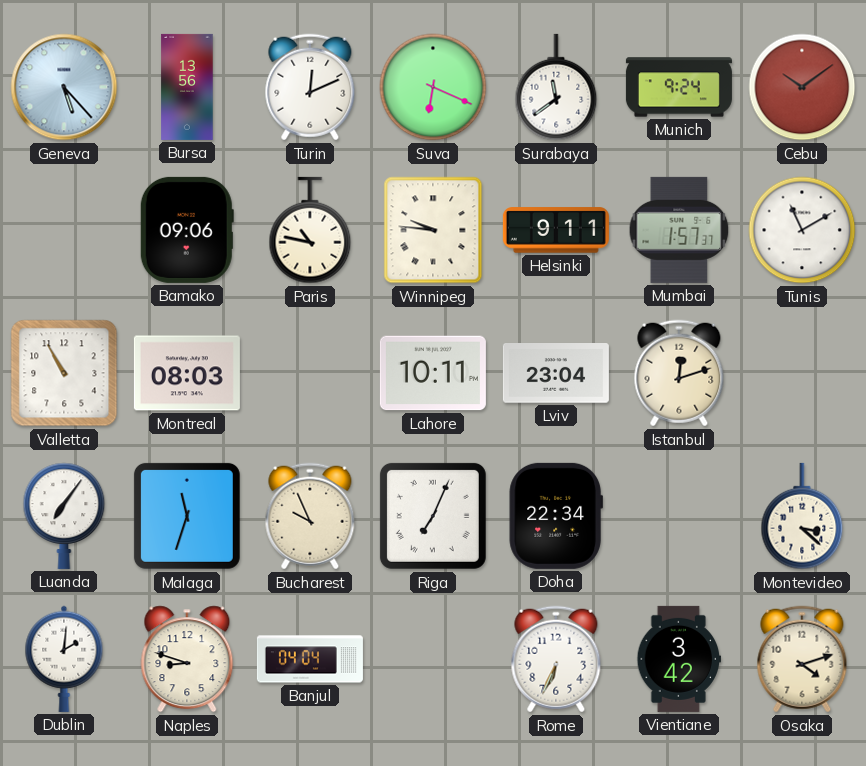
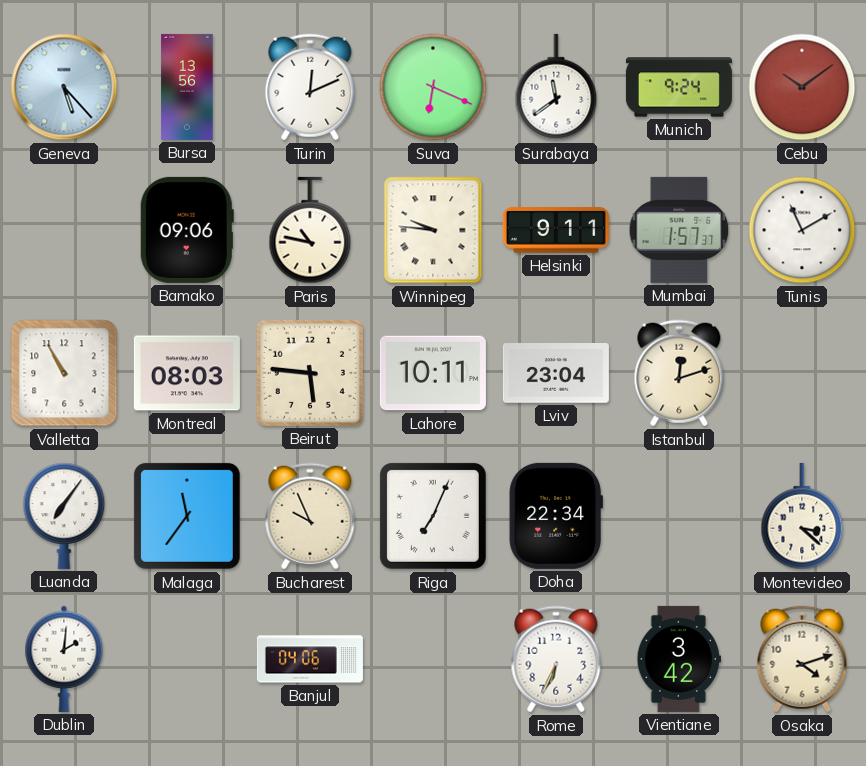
Beirut: none -> 5:46
Malaga: 11:33 -> 11:36
Naples: 8:48 -> none
Banjul: 04:04 -> 04:06
